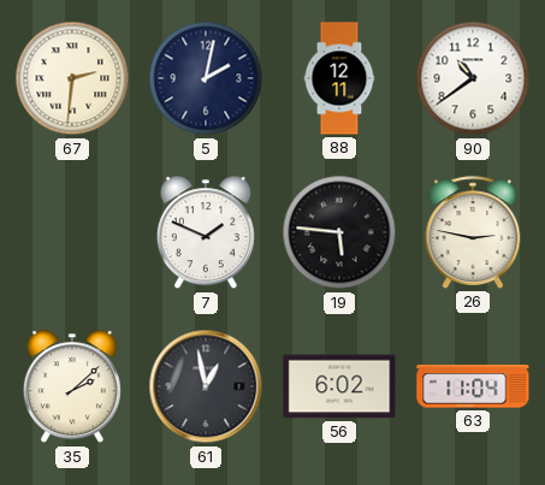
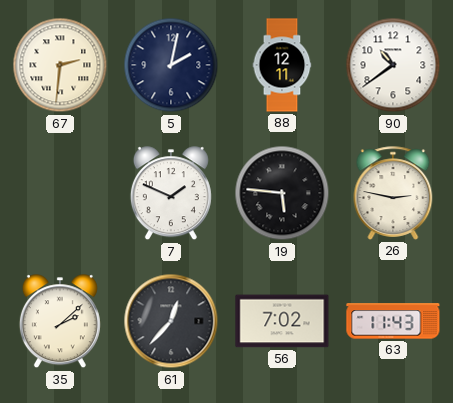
61: 12:58 -> 12:37
56: 6:02 -> 7:02
63: 11:04 -> 11:43
